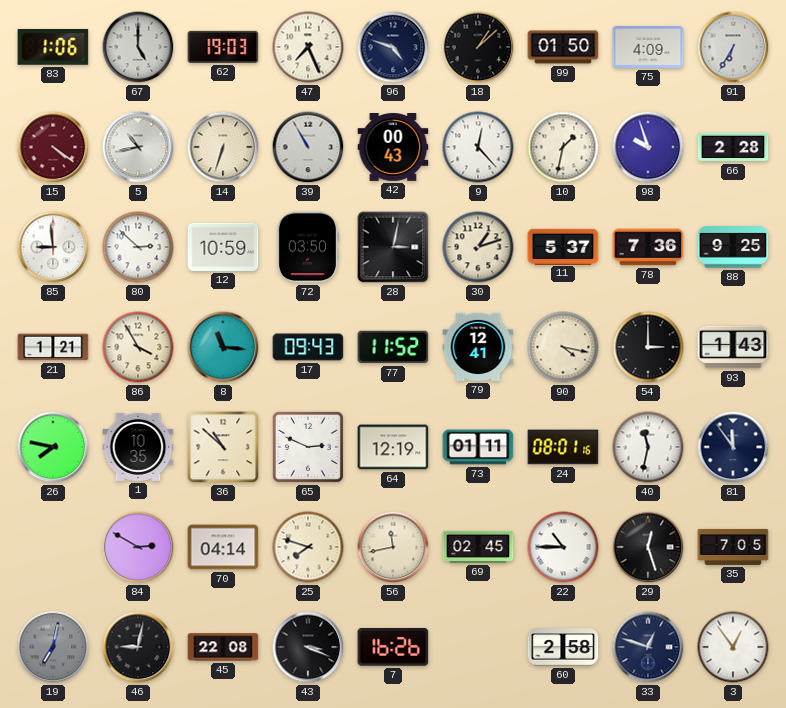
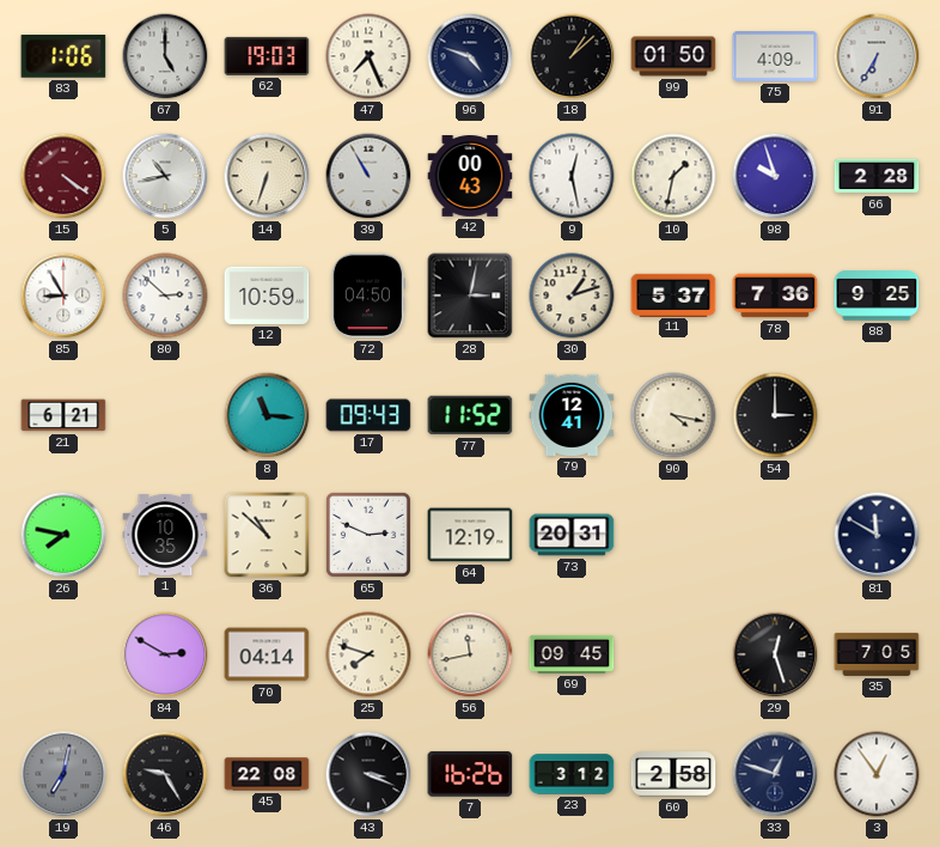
9: 12:23 -> 12:28
85: 8:59 -> 8:55
72: 03:50 -> 04:50
21: 1:21 -> 6:21
86: 3:55 -> none
93: 1:43 -> none
73: 01:11 -> 20:31
24: 08:01 -> none
40: 11:32 -> none
81: 11:54 -> 11:50
69: 02:45 -> 09:45
22: 10:45 -> none
46: 9:02 -> 9:25
23: none -> 3:12
